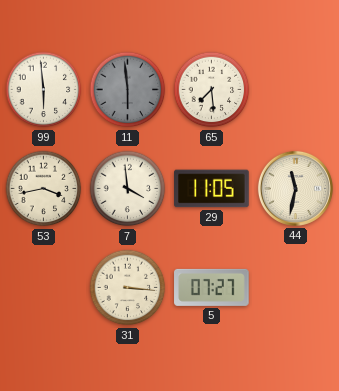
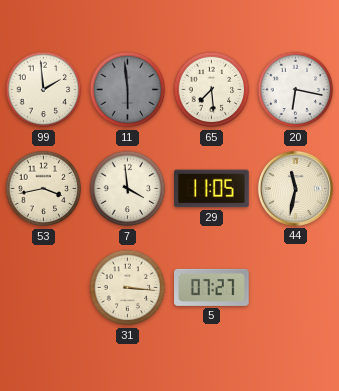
99: 5:59 -> 1:59
20: none -> 6:17
